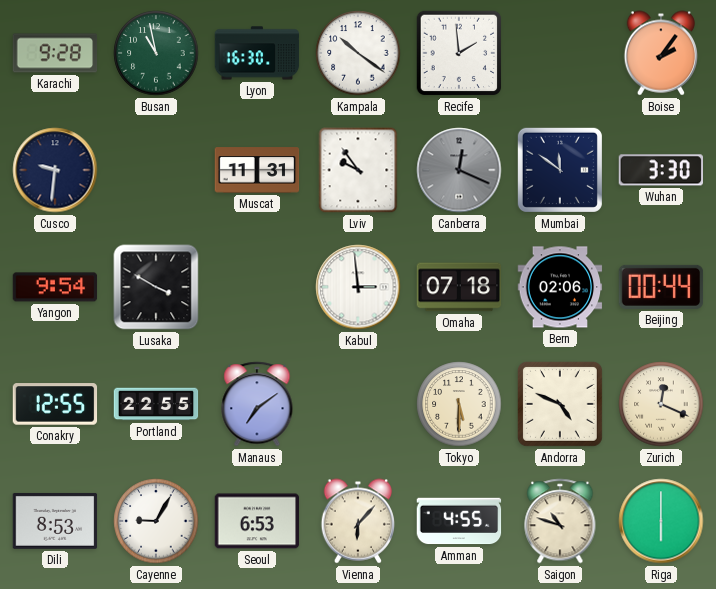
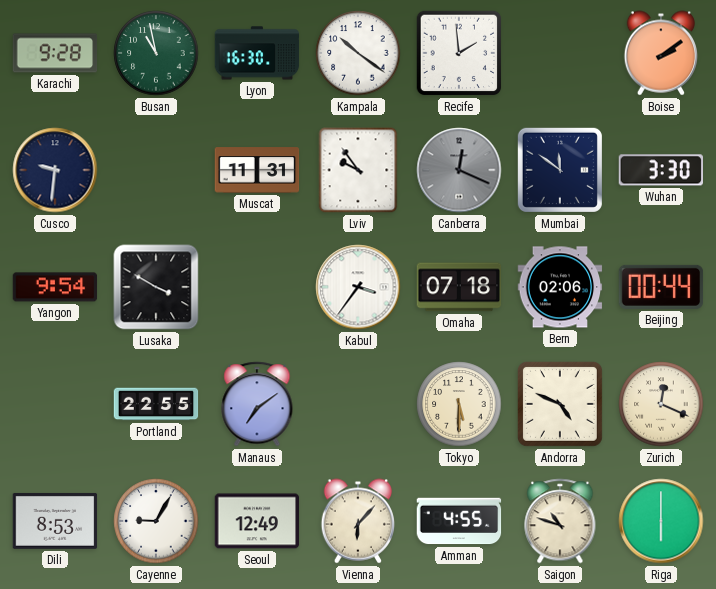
Boise: 2:06 -> 2:09
Kabul: 2:59 -> 3:36
Conakry: 12:55 -> none
Seoul: 6:53 -> 12:49
